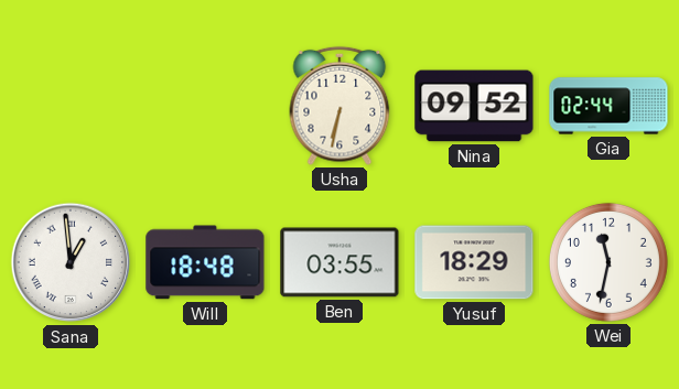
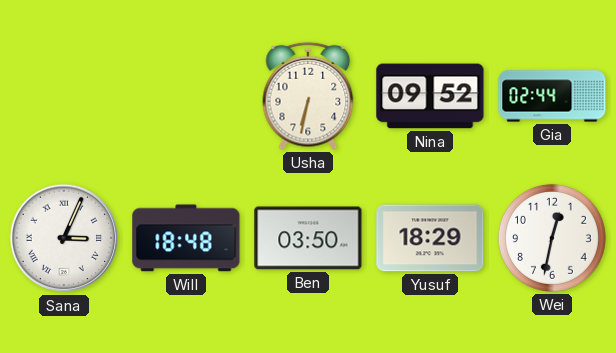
Sana: 12:59 -> 3:04
Ben: 03:55 -> 03:50
Wei: 11:32 -> 12:32
